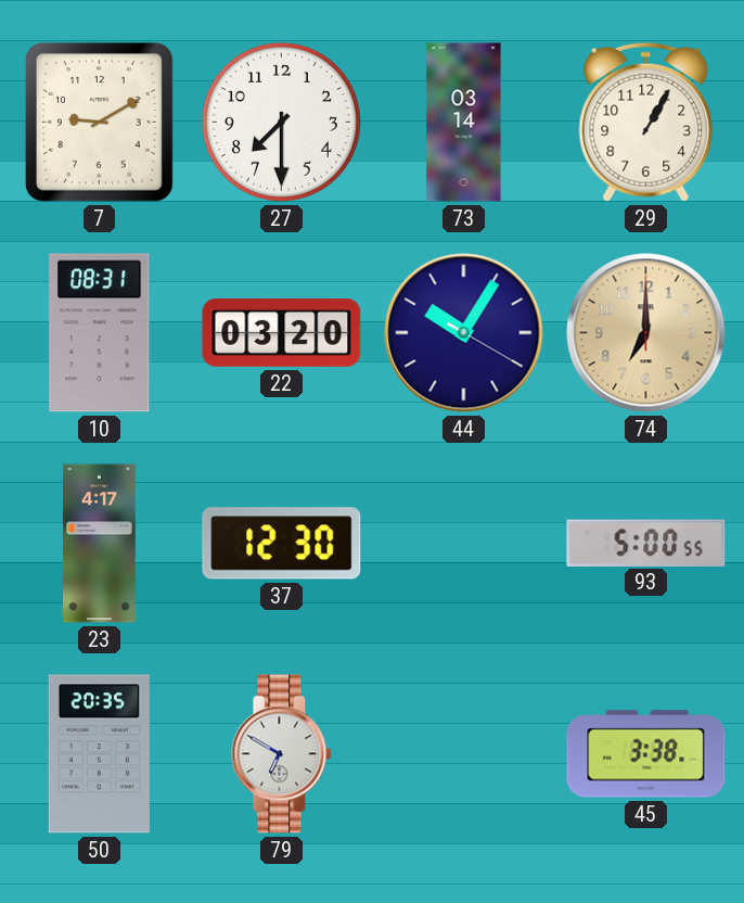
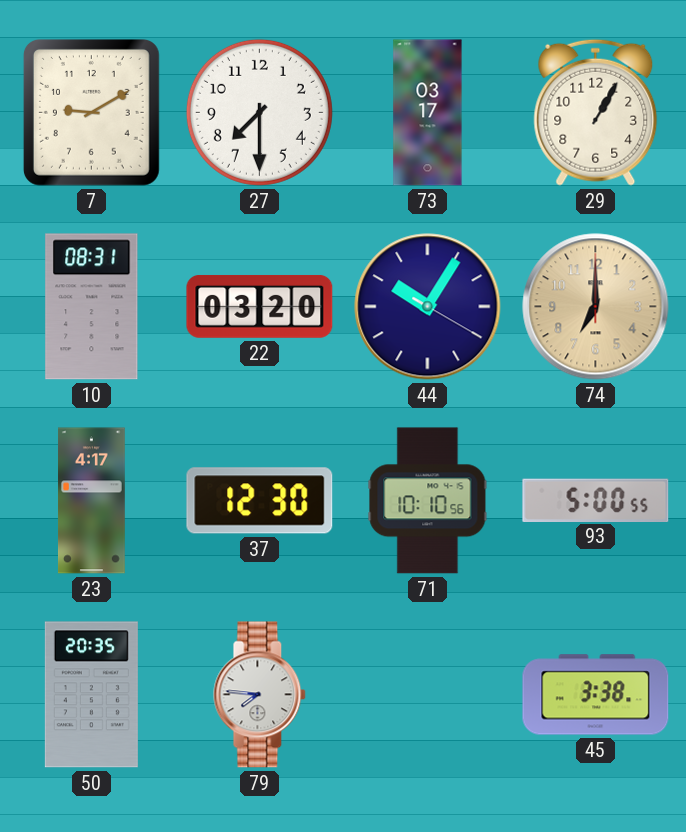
73: 03:14 -> 03:17
71: none -> 10:10
79: 6:50 -> 7:46
